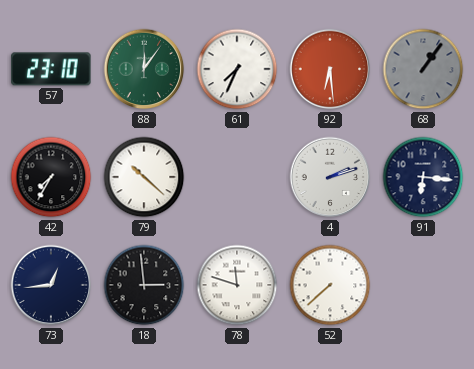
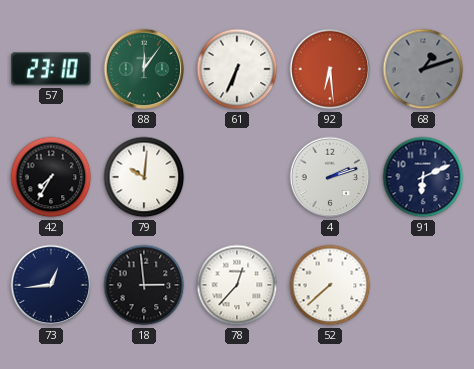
61: 7:34 -> 6:34
68: 1:06 -> 1:12
79: 10:22 -> 10:01
91: 6:16 -> 6:11
78: 11:48 -> 12:37
